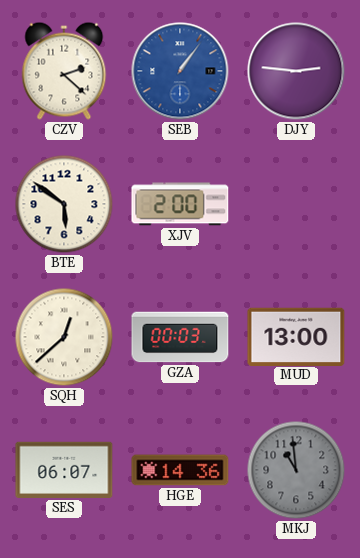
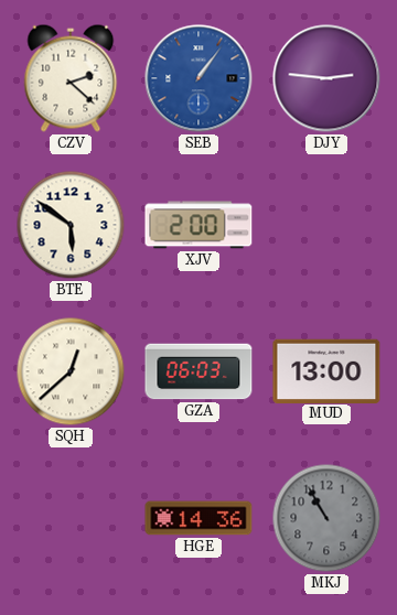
GZA: 00:03 -> 06:03
SES: 06:07 -> none
MKJ: 10:59 -> 10:55
